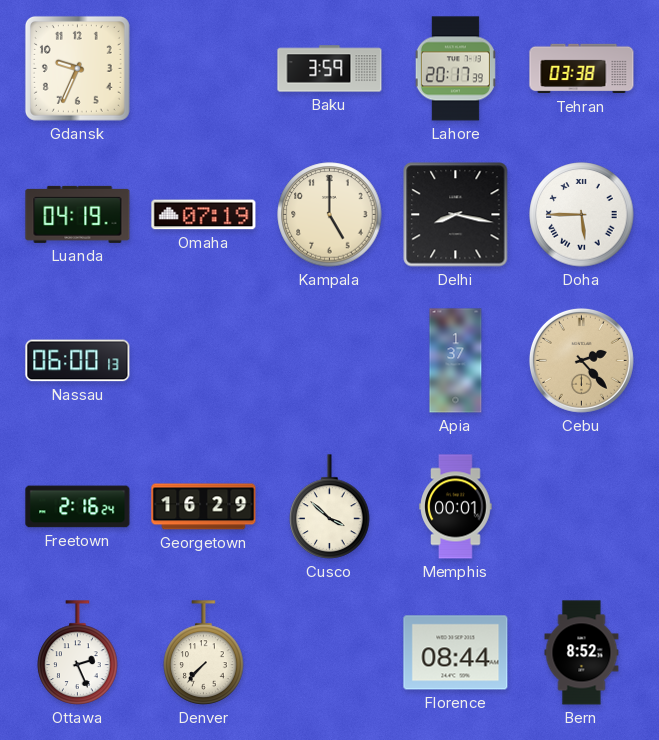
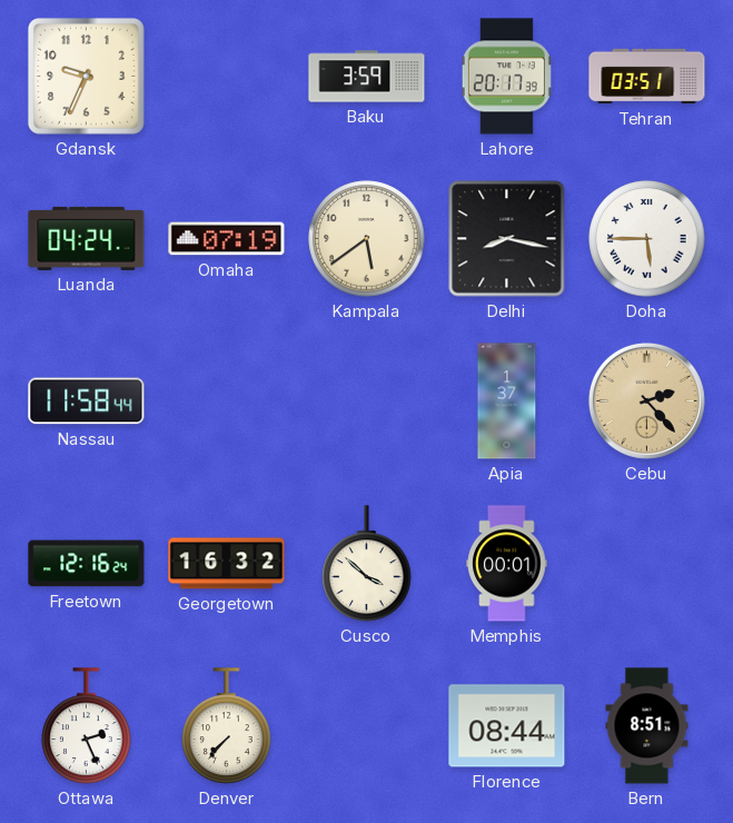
Tehran: 03:38 -> 03:51
Luanda: 04:19 -> 04:24
Kampala: 5:00 -> 5:39
Nassau: 06:00 -> 11:58
Freetown: 2:16 -> 12:16
Georgetown: 16:29 -> 16:32
Bern: 8:52 -> 8:51
